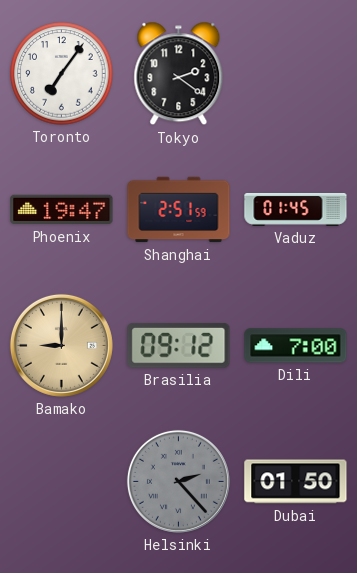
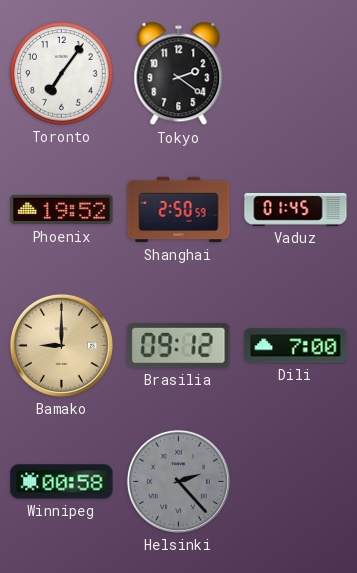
Phoenix: 19:47 -> 19:52
Shanghai: 2:51 -> 2:50
Winnipeg: none -> 00:58
Dubai: 01:50 -> none
